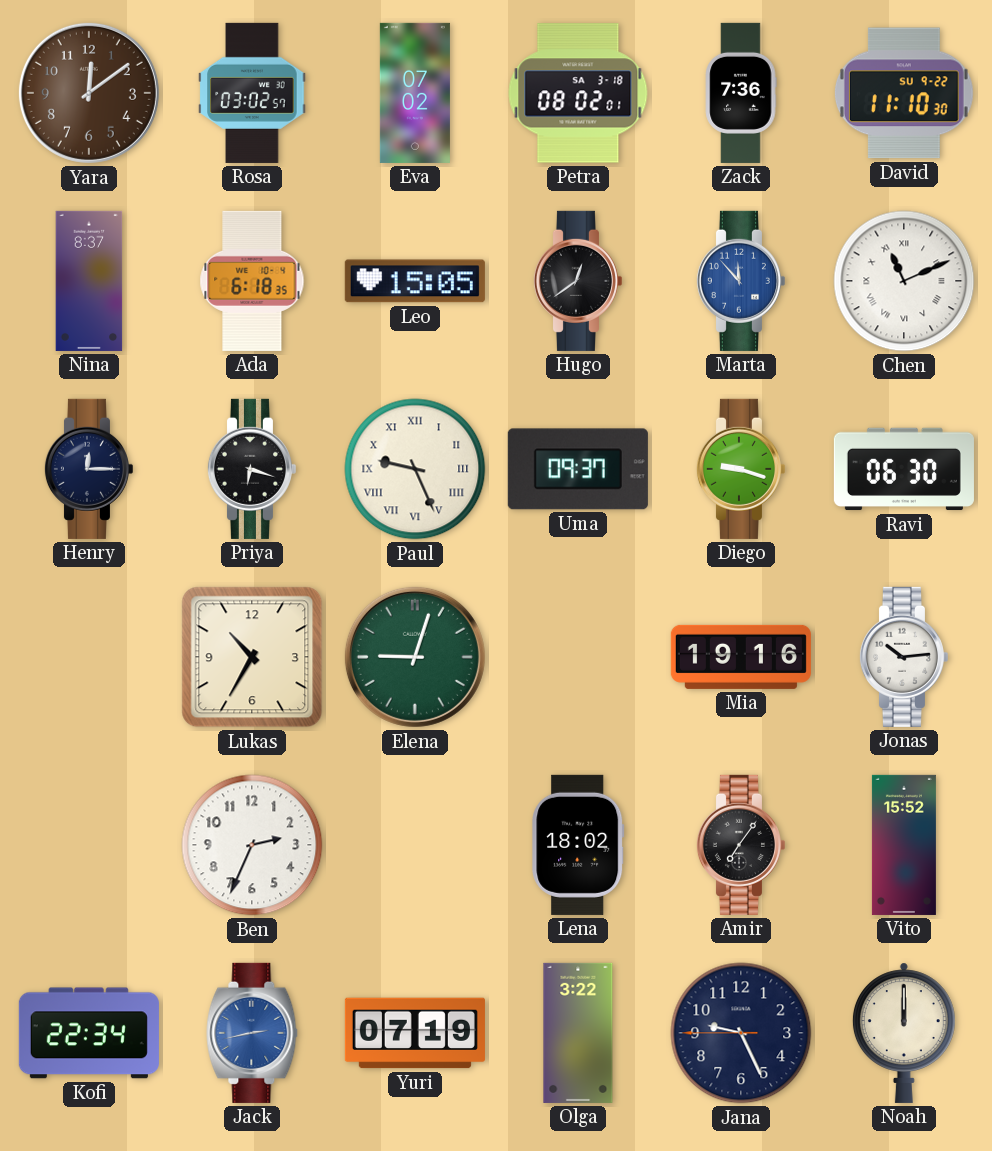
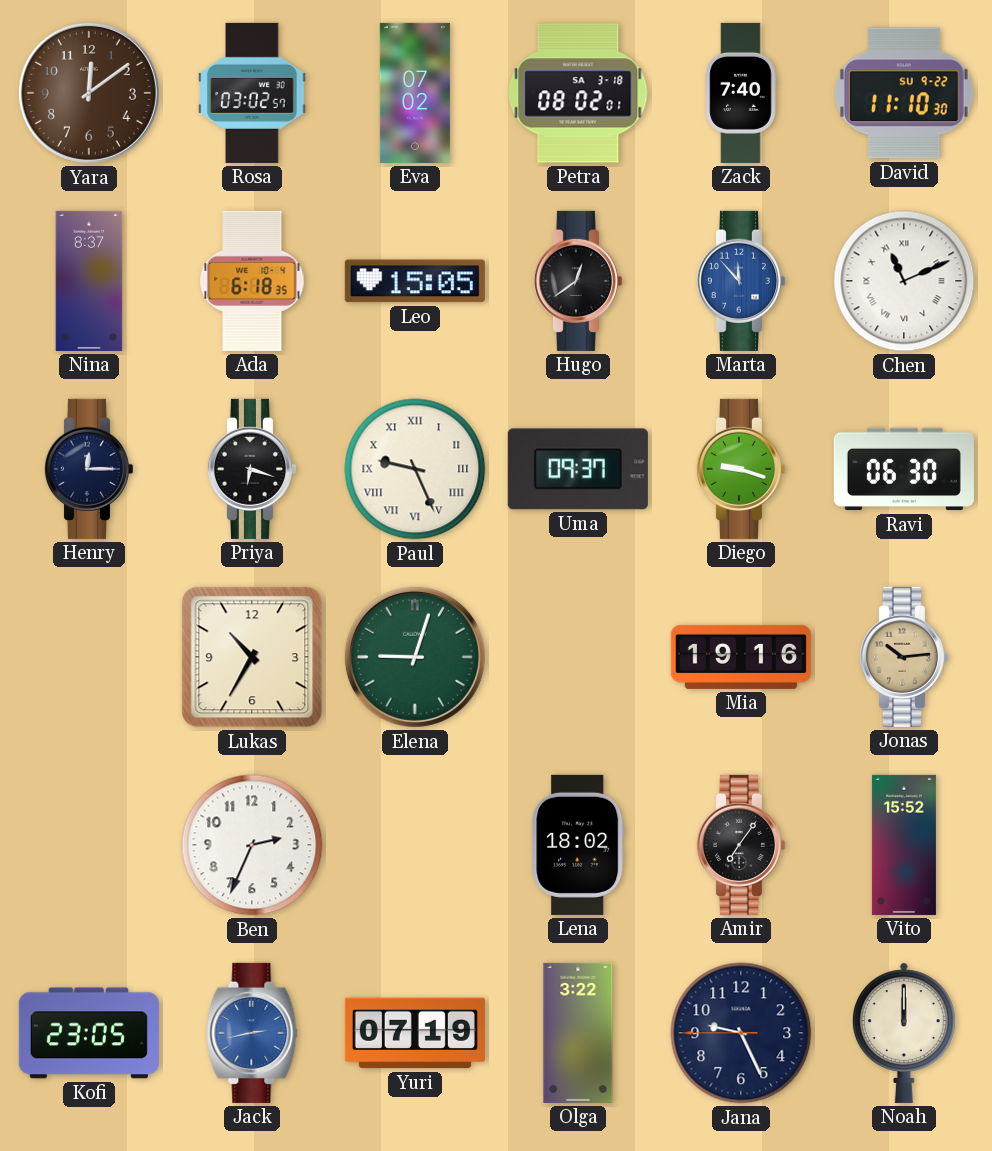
Zack: 7:36 -> 7:40
Jonas dial: white -> champagne
Kofi: 22:34 -> 23:05
